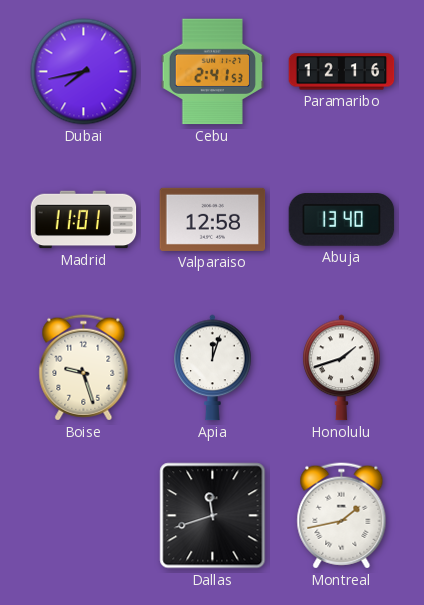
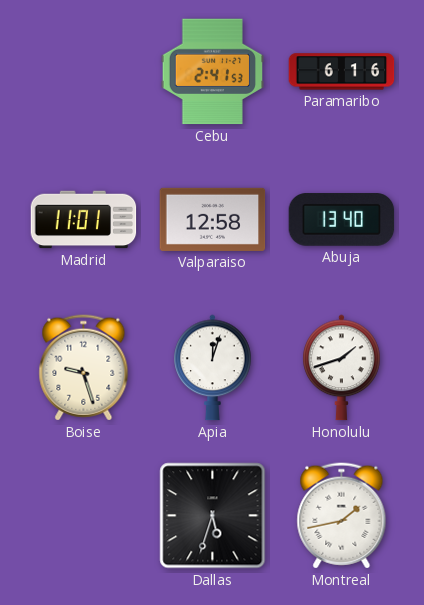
Dubai: 7:43 -> none
Paramaribo: 12:16 -> 6:16
Dallas: 11:42 -> 5:33
